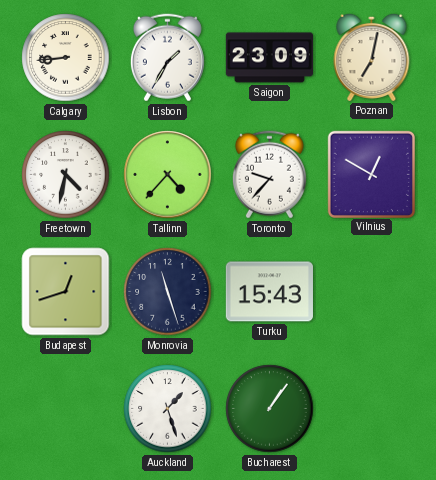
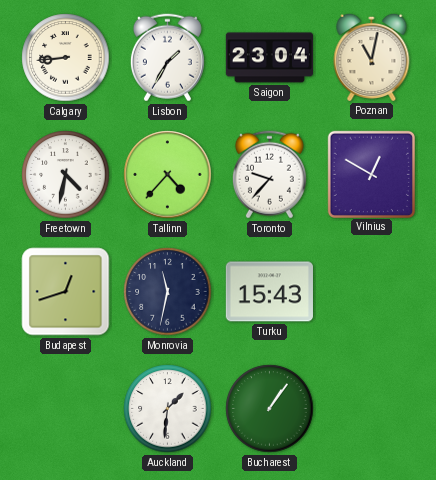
Saigon: 23:09 -> 23:04
Poznan: 7:02 -> 11:02
Monrovia: 11:27 -> 11:32
Auckland: 1:27 -> 1:31
